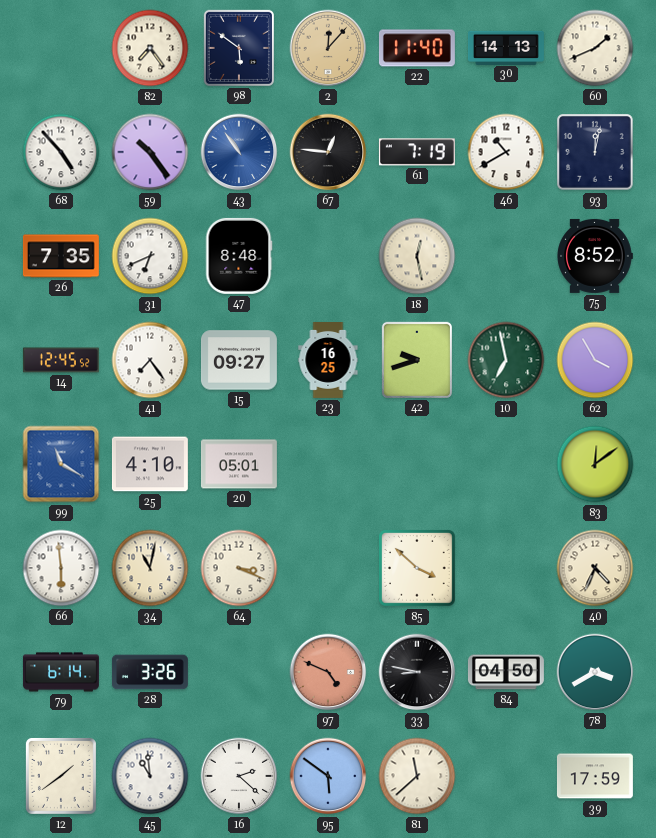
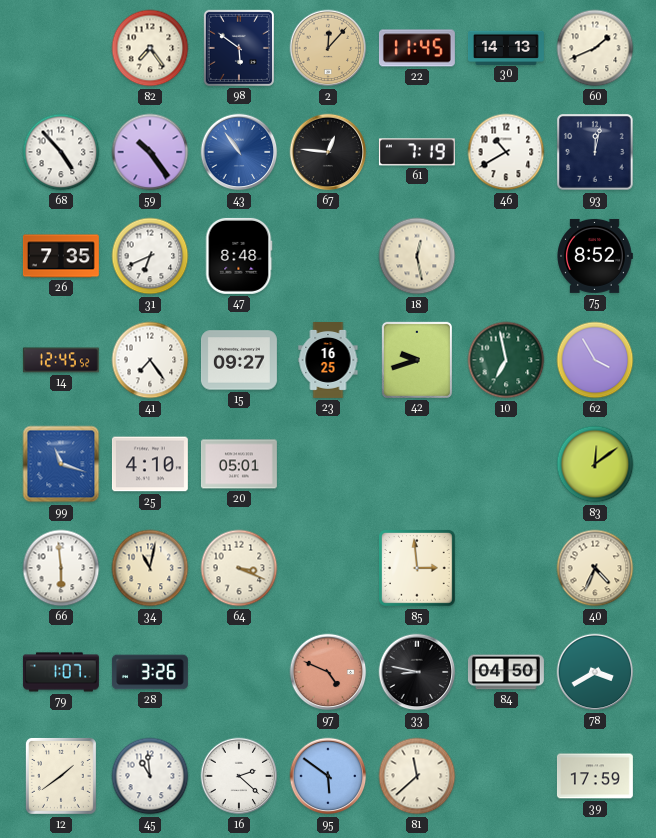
22: 11:40 -> 11:45
99: 11:20 -> 11:18
85: 3:52 -> 2:59
79: 6:14 -> 1:07
